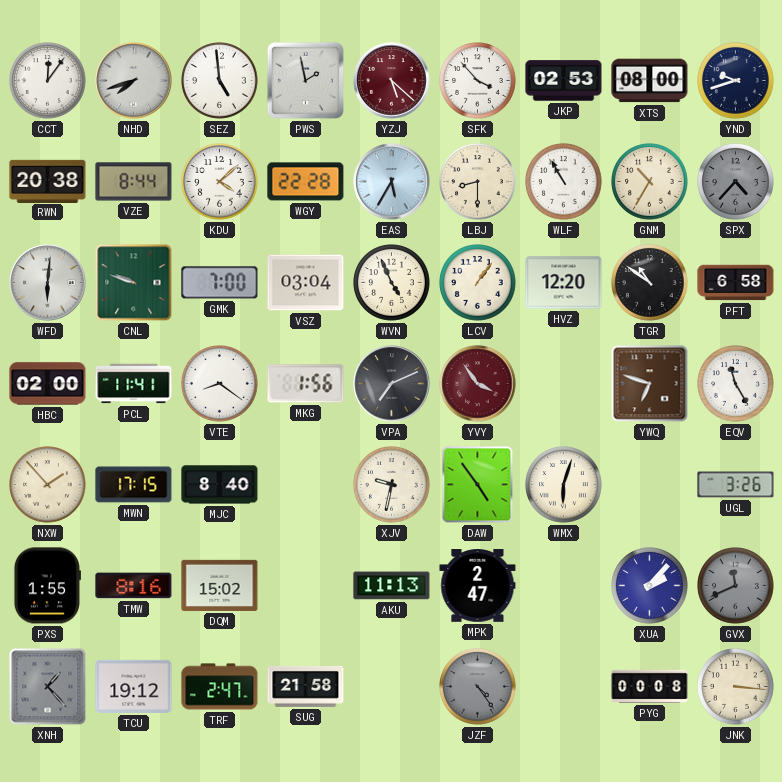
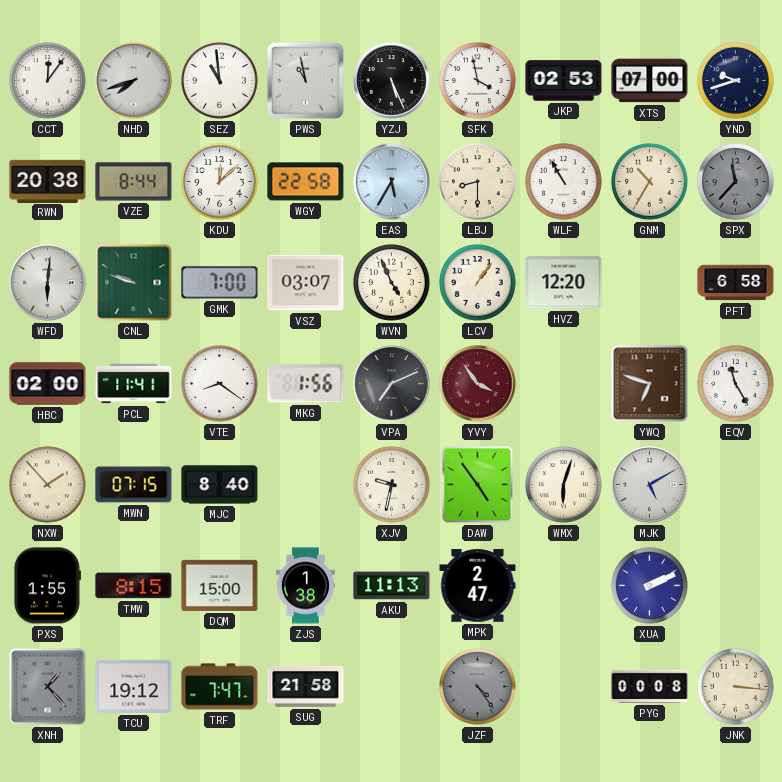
SEZ: 4:59 -> 10:59
PWS: 1:58 -> 10:58
YZJ: 5:22 -> 5:26
YZJ dial: burgundy -> black
SFK: 3:53 -> 3:58
XTS: 08:00 -> 07:00
KDU: 4:08 -> 12:08
WGY: 22:28 -> 22:58
SPX: 4:37 -> 11:37
VSZ: 03:04 -> 03:07
TGR: 10:51 -> none
MWN: 17:15 -> 07:15
MJK: none -> 5:10
UGL: 3:26 -> none
TMW: 8:16 -> 8:15
DQM: 15:02 -> 15:00
ZJS: none -> 1:38
XUA: 2:07 -> 2:11
GVX: 11:41 -> none
TRF: 2:47 -> 7:47
